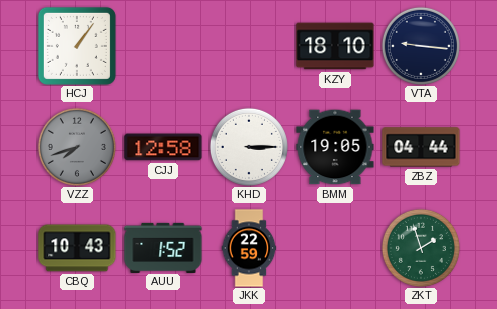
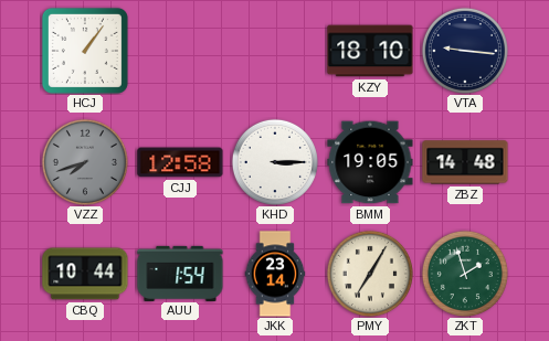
ZBZ: 04:44 -> 14:48
CBQ: 10:43 -> 10:44
AUU: 1:52 -> 1:54
JKK: 22:59 -> 23:14
PMY: none -> 7:05
